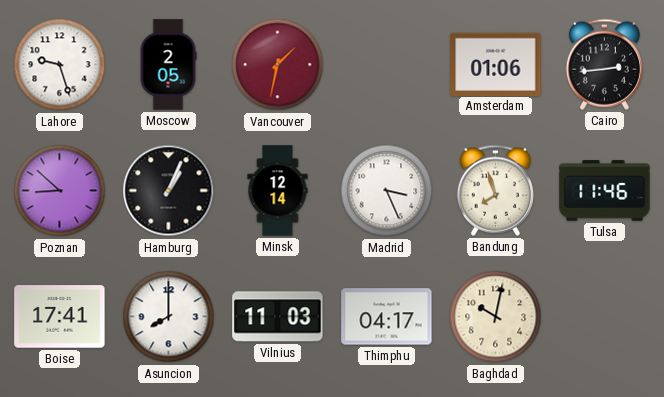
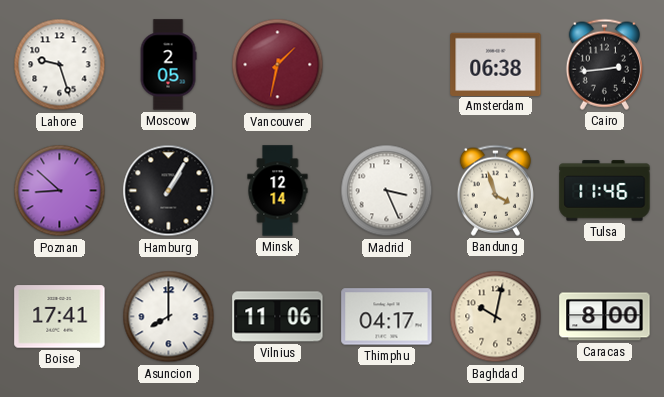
Amsterdam: 01:06 -> 06:38
Hamburg: 1:04 -> 1:05
Bandung: 7:57 -> 3:57
Vilnius: 11:03 -> 11:06
Caracas: none -> 8:00
